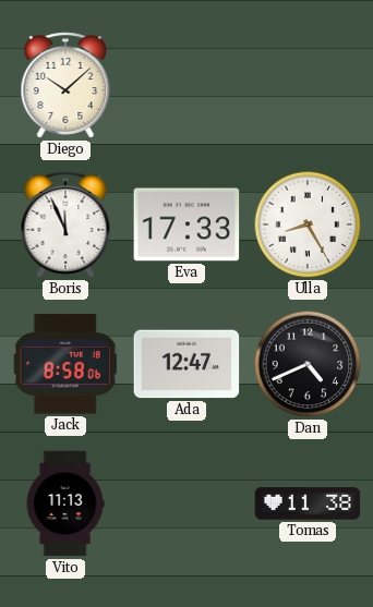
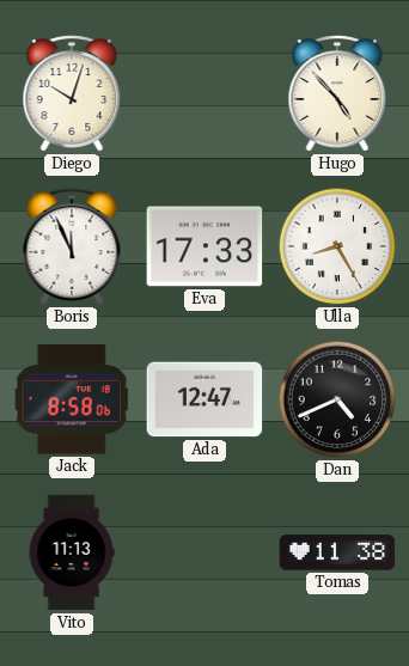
Diego: 10:08 -> 10:03
Hugo: none -> 4:53
